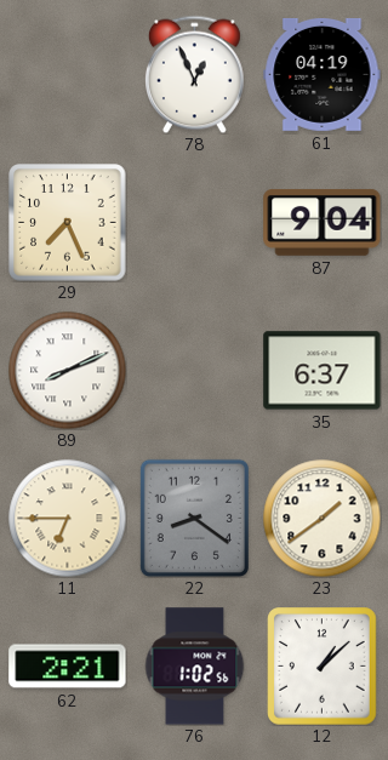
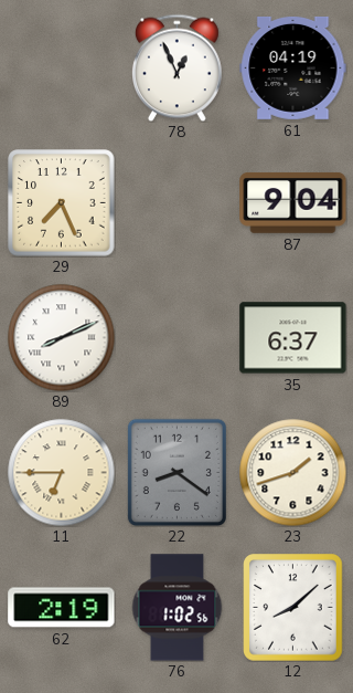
23: 1:39 -> 1:42
62: 2:21 -> 2:19
12: 1:08 -> 8:08
